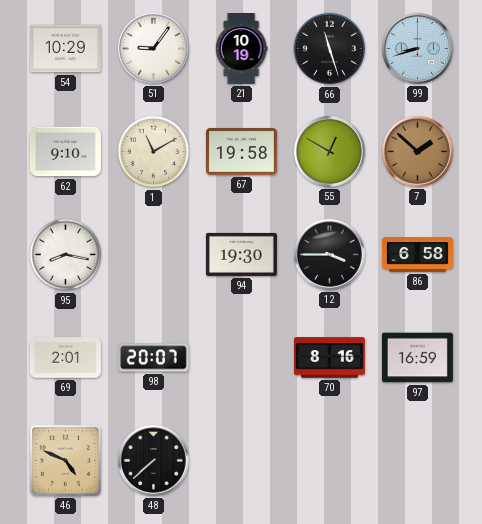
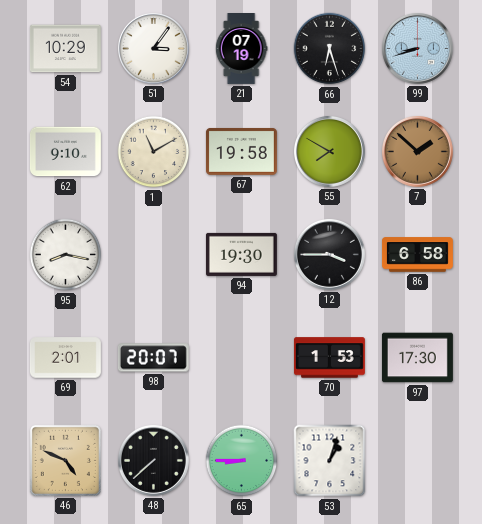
51: 9:06 -> 3:06
21: 10:19 -> 07:19
66: 11:27 -> 6:27
55: 12:50 -> 7:50
70: 8:16 -> 1:53
97: 16:59 -> 17:30
65: none -> 8:45
53: none -> 1:03
